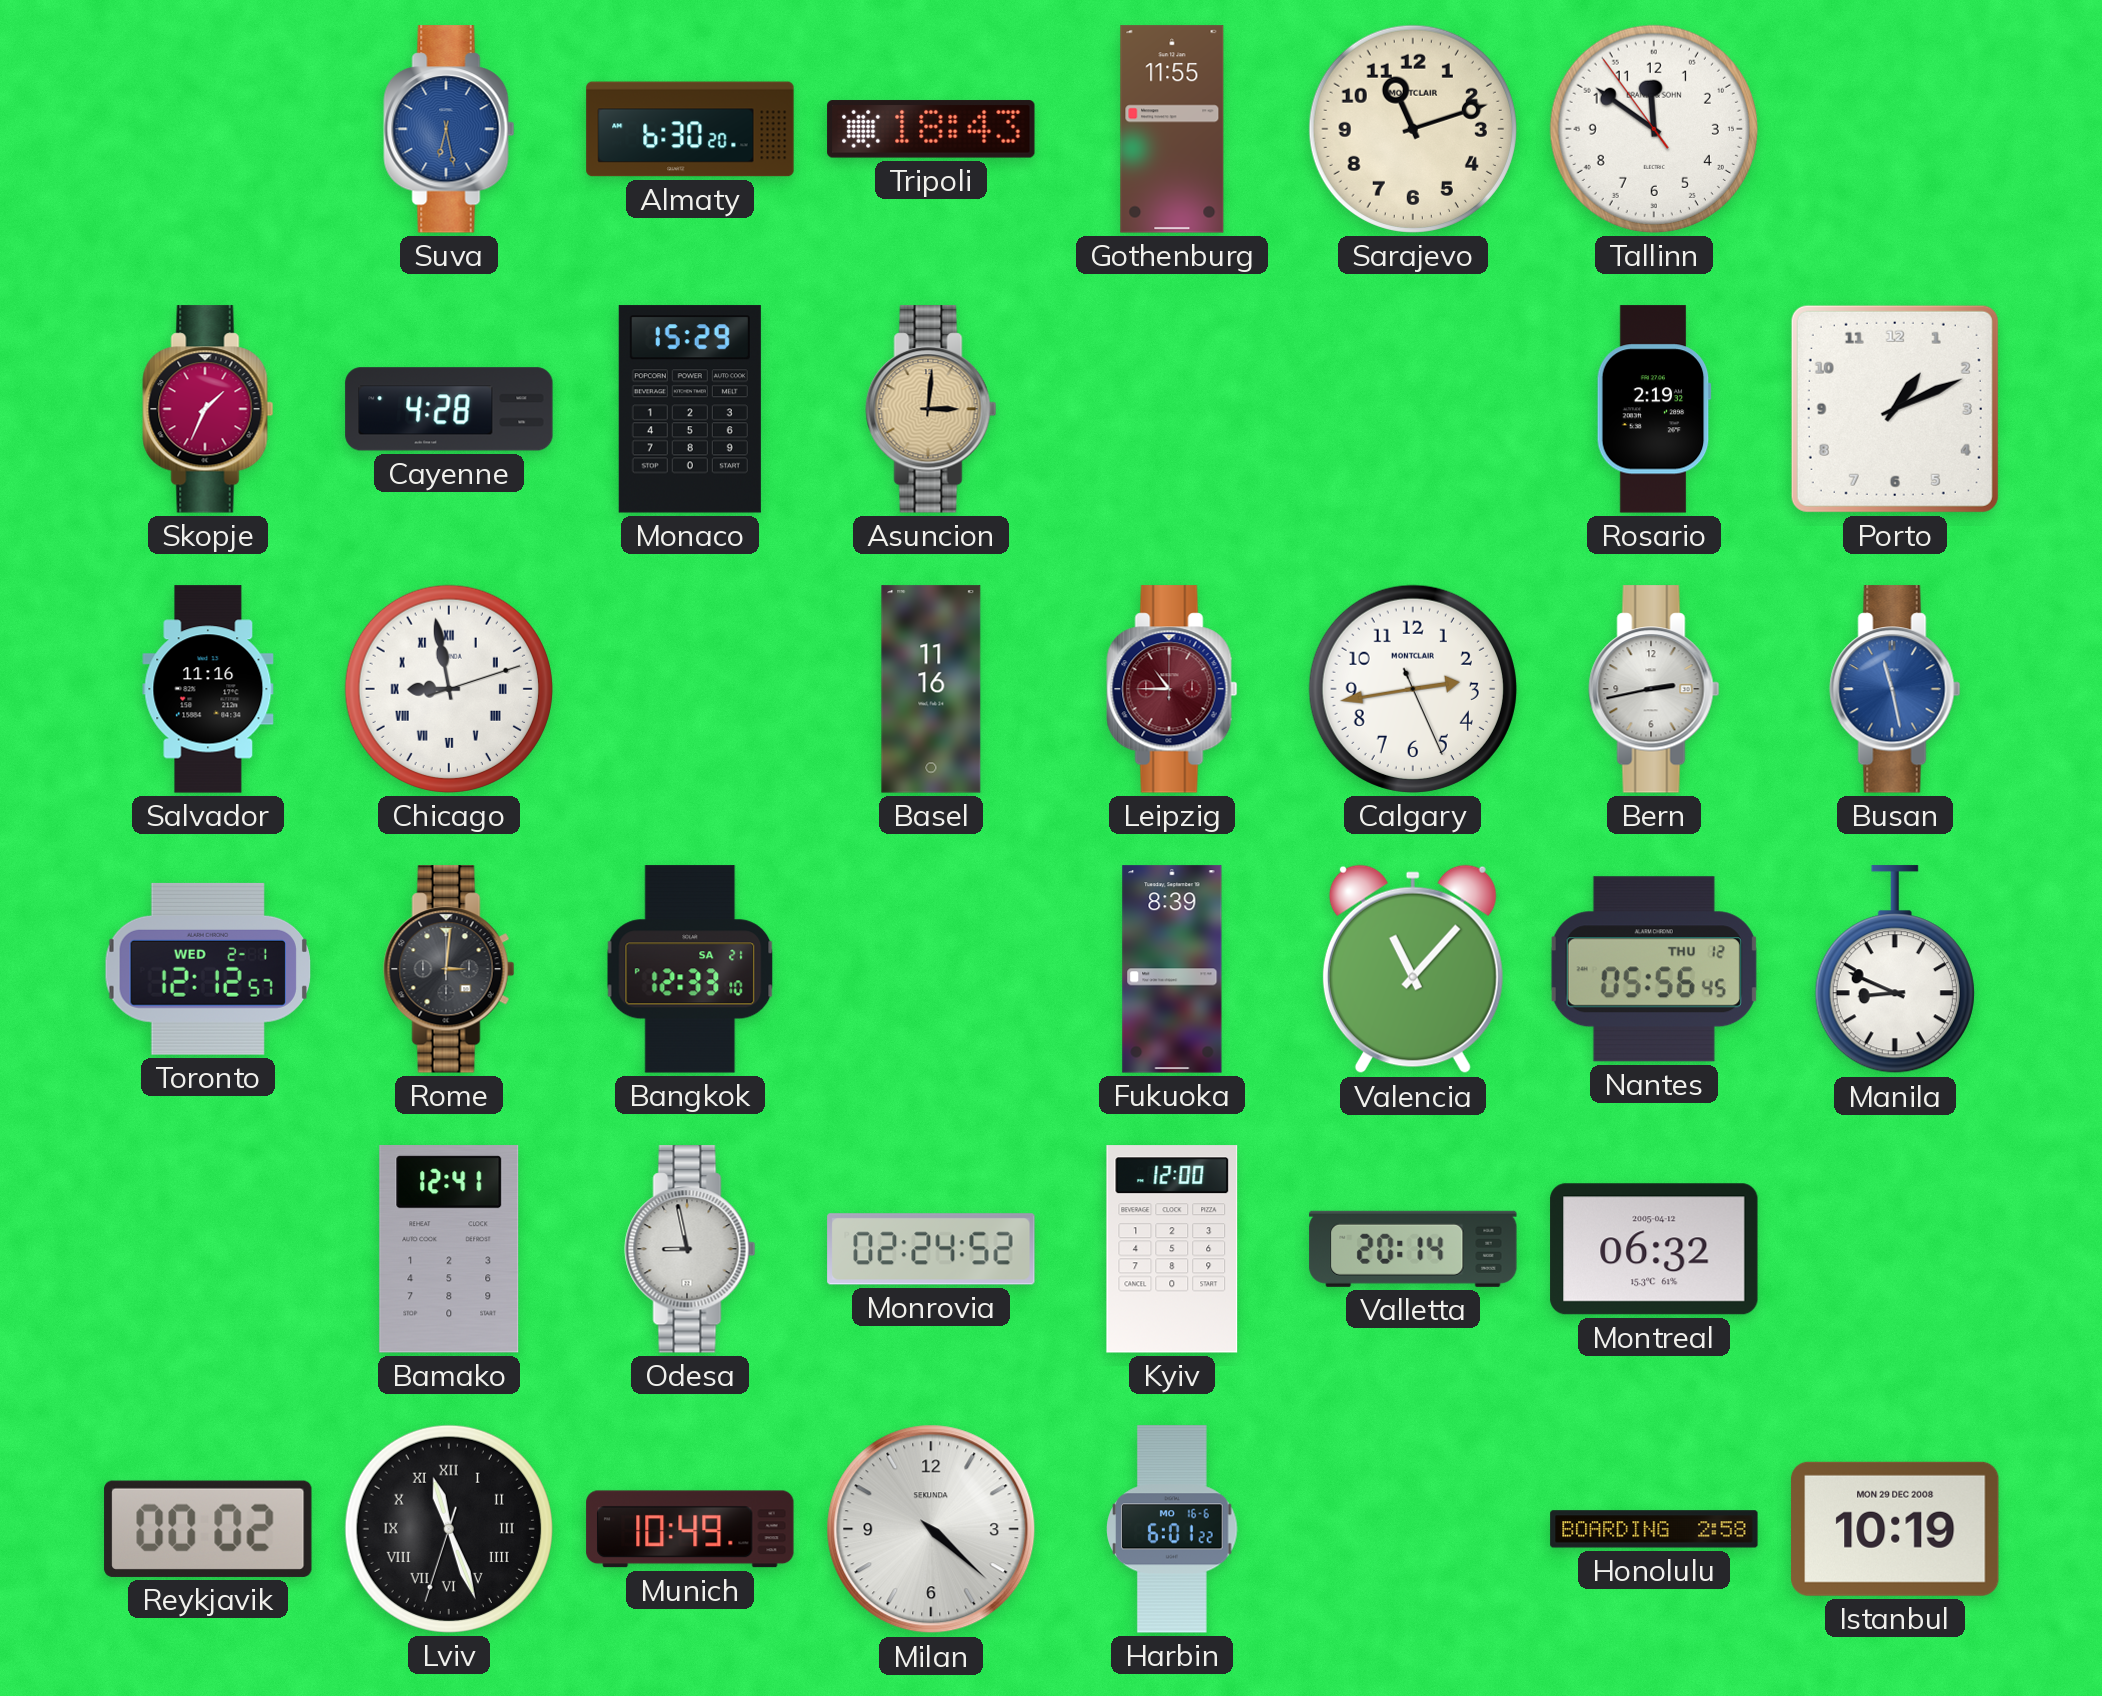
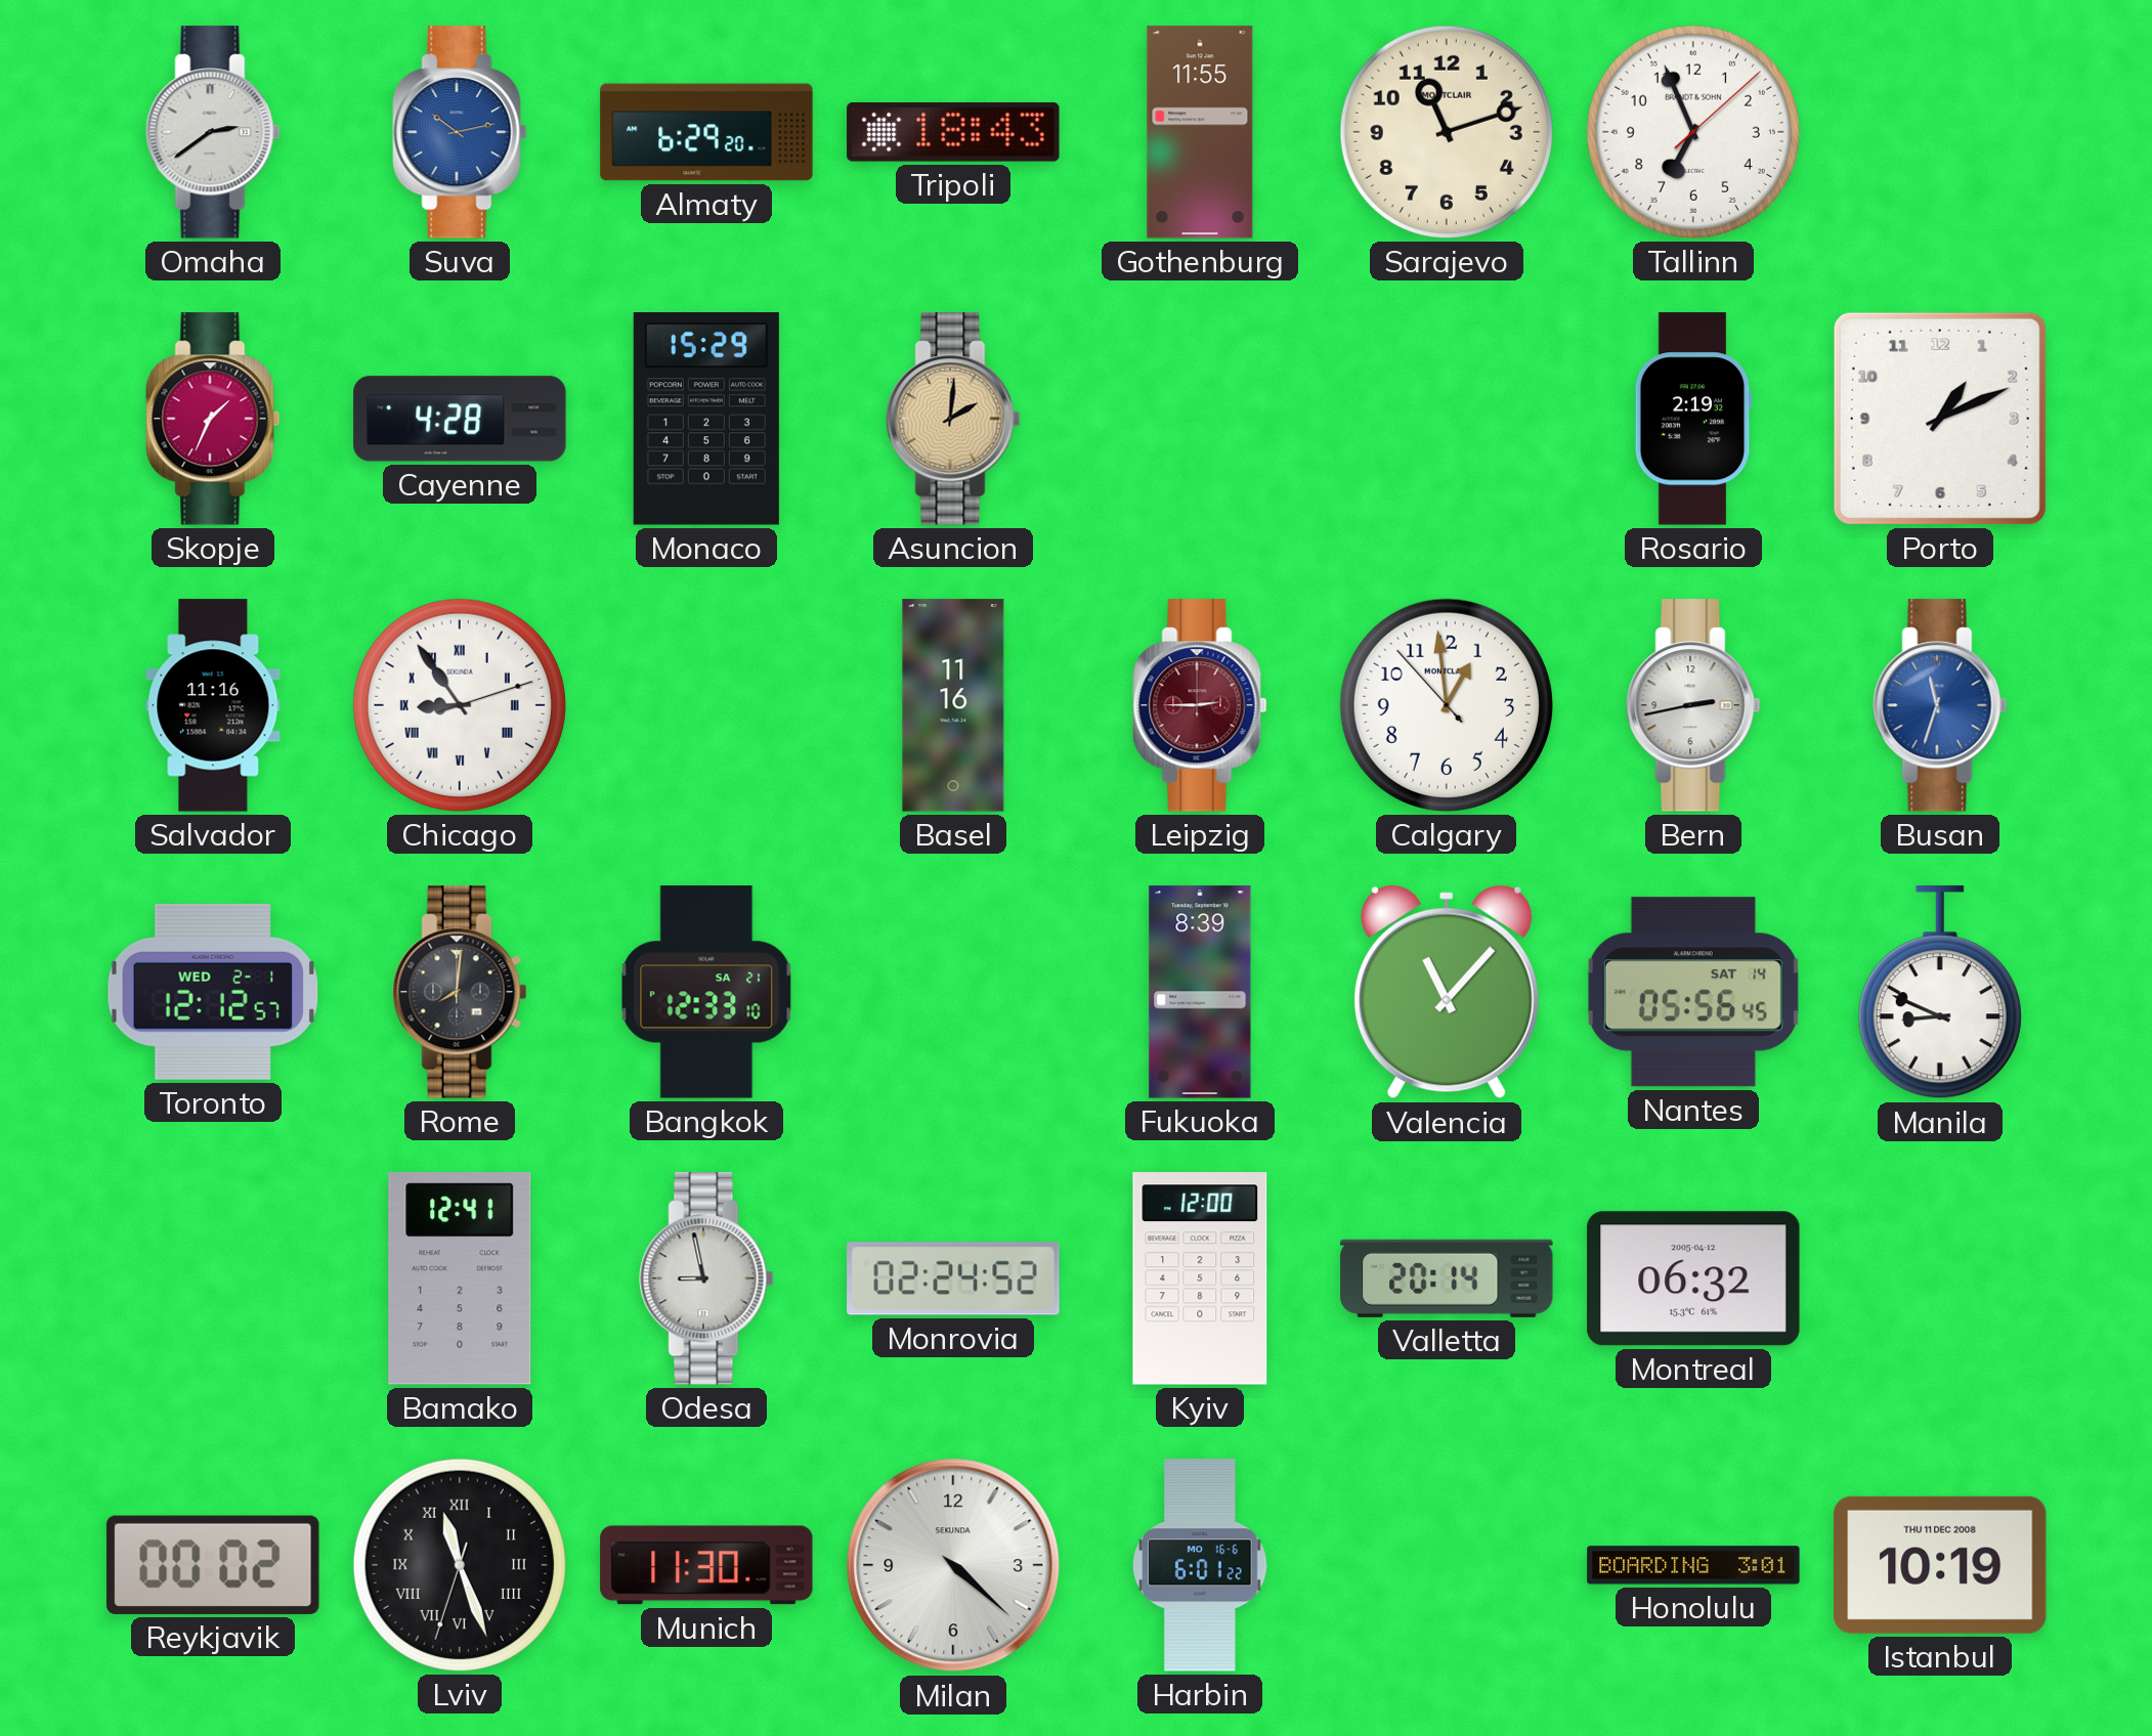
Omaha: none -> 2:39
Suva: 6:28 -> 10:13
Almaty: 6:30 -> 6:29
Tallinn: 11:50 -> 6:56
Asuncion: 3:01 -> 2:01
Chicago: 8:58 -> 8:54
Leipzig: 10:45 -> 2:45
Calgary: 2:43 -> 12:58
Busan: 11:28 -> 11:33
Rome: 3:01 -> 8:01
Nantes date: THU 12 -> SAT 14
Munich: 10:49 -> 11:30
Honolulu: 2:58 -> 3:01
Istanbul date: MON 29 DEC 2008 -> THU 11 DEC 2008
